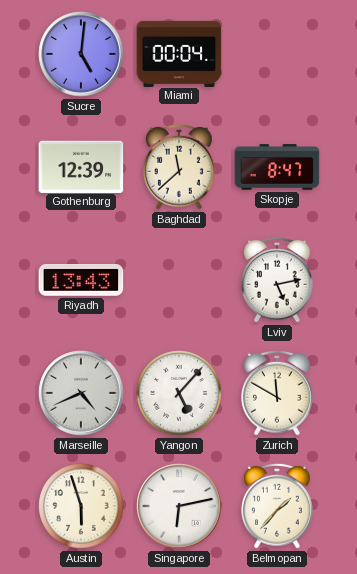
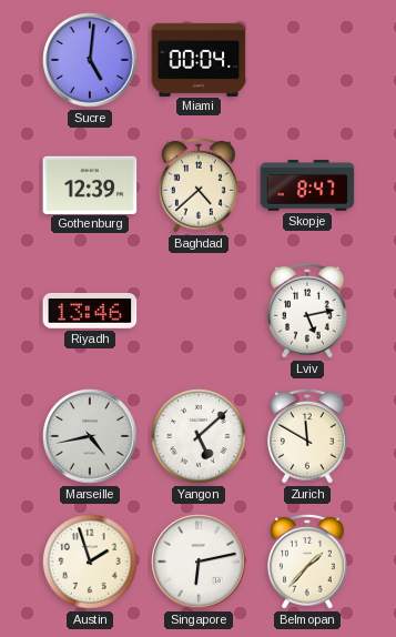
Baghdad: 11:38 -> 4:38
Riyadh: 13:43 -> 13:46
Marseille: 4:41 -> 4:43
Yangon: 5:07 -> 5:08
Austin: 5:57 -> 1:57
